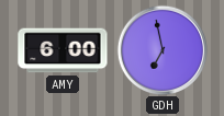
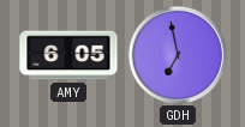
AMY: 6:00 -> 6:05
